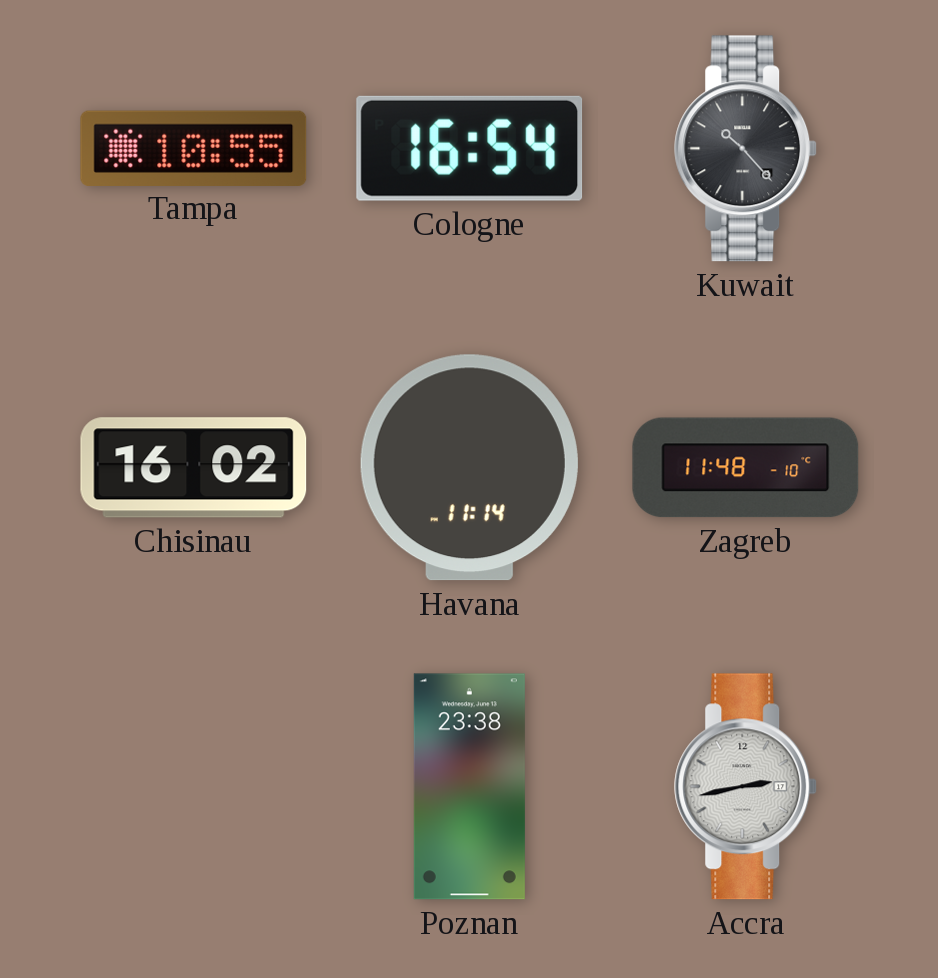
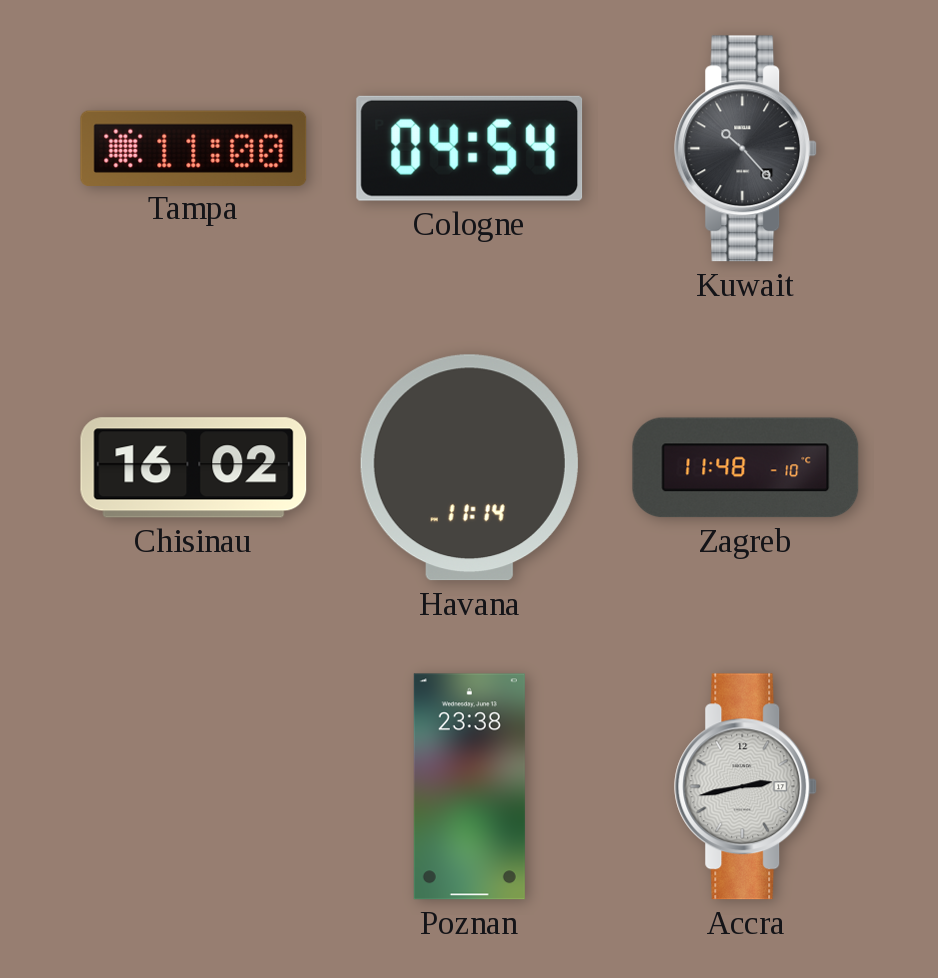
Tampa: 10:55 -> 11:00
Cologne: 16:54 -> 04:54
